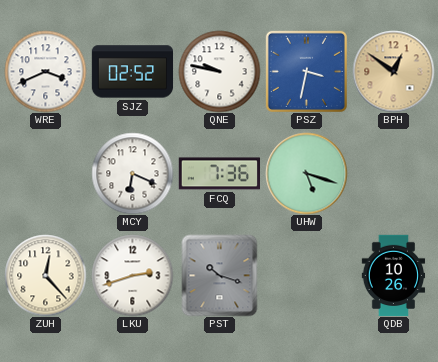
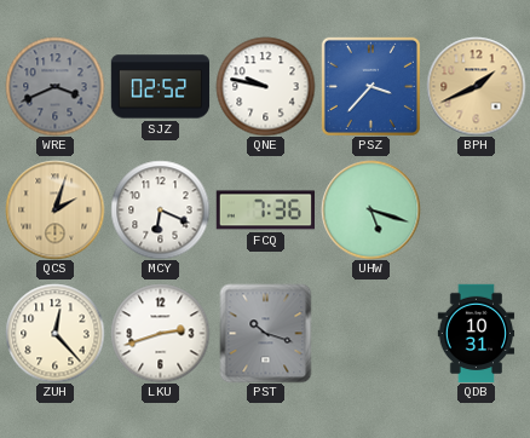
WRE dial: white -> grey
PSZ: 3:32 -> 3:37
BPH: 12:51 -> 1:41
QCS: none -> 2:03
QDB: 10:26 -> 10:31
